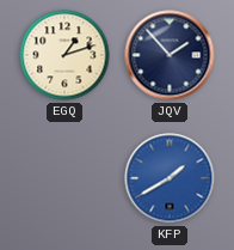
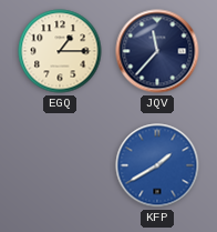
EGQ: 1:12 -> 1:15
JQV: 1:53 -> 11:37
